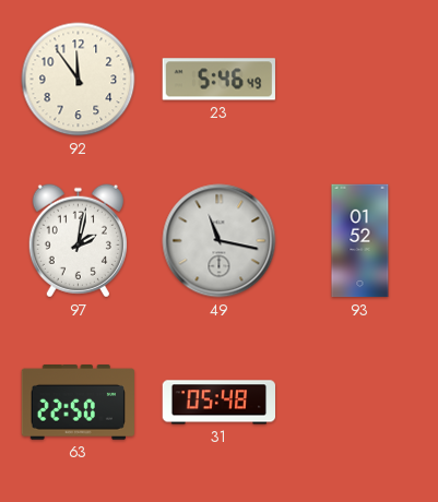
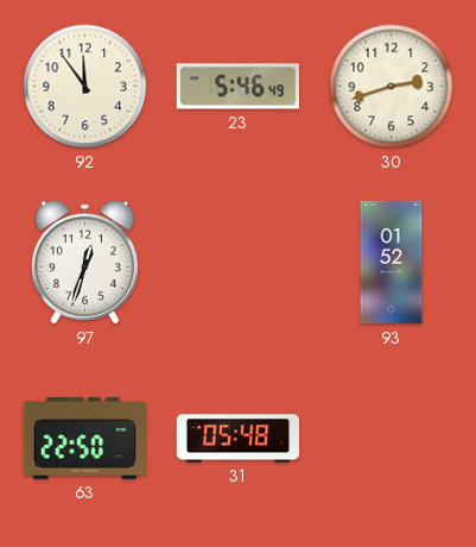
30: none -> 2:42
97: 2:02 -> 12:33
49: 11:17 -> none
